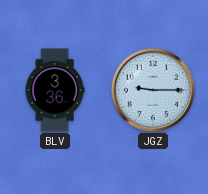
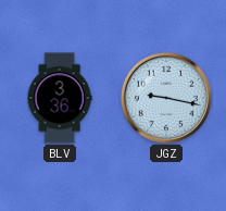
JGZ: 9:15 -> 9:17
